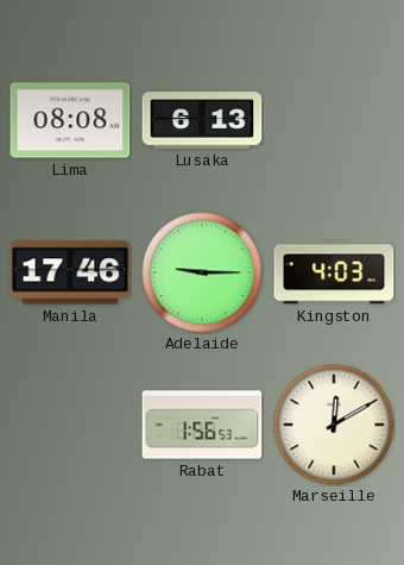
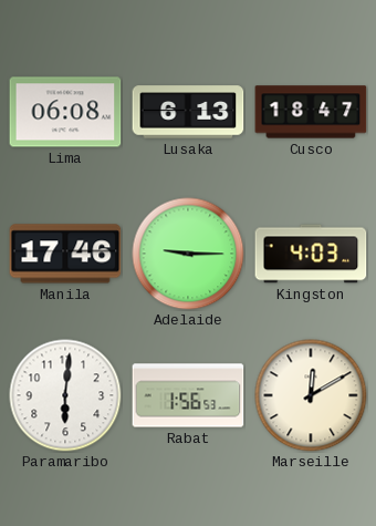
Lima: 08:08 -> 06:08
Cusco: none -> 18:47
Paramaribo: none -> 6:01
